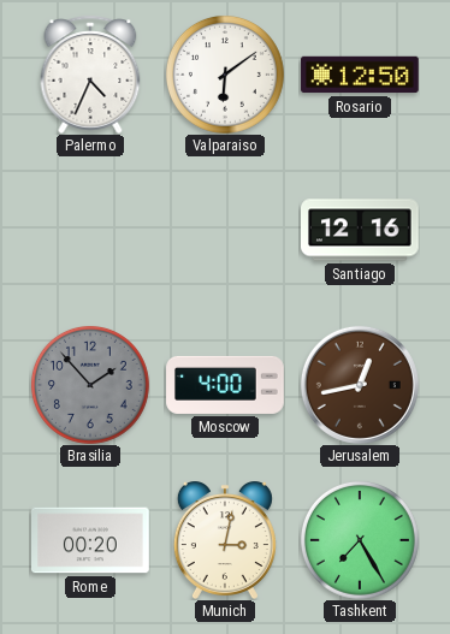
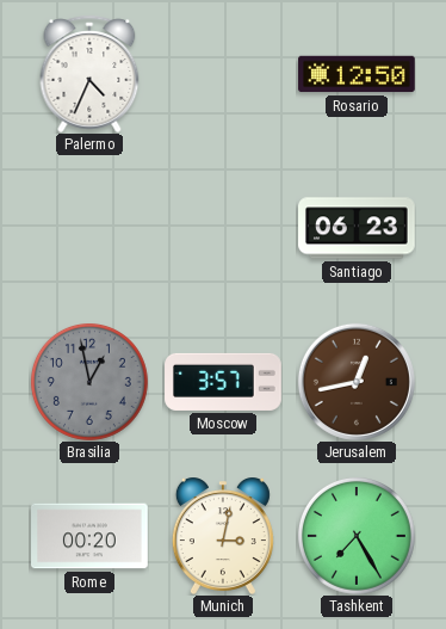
Valparaiso: 6:09 -> none
Santiago: 12:16 -> 06:23
Brasilia: 1:53 -> 12:58
Moscow: 4:00 -> 3:57
